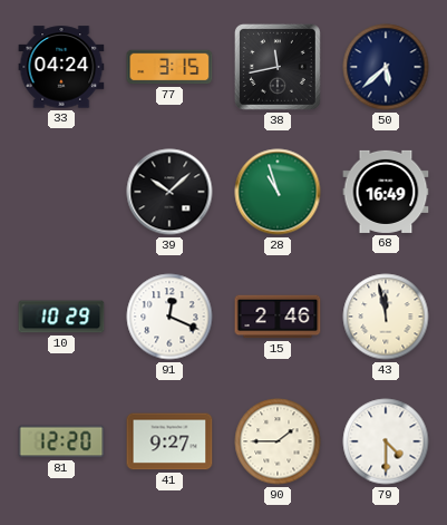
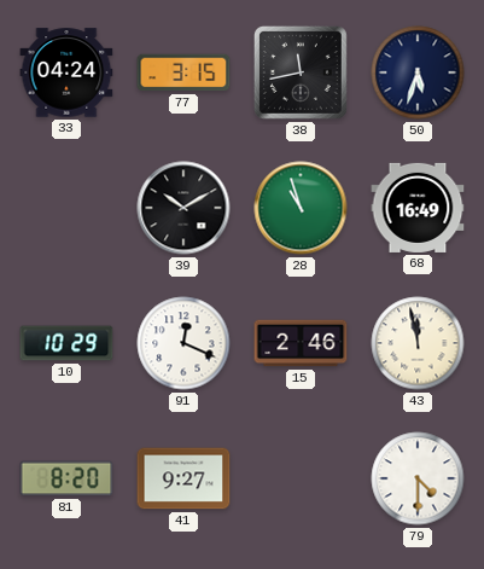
50: 5:38 -> 5:33
39: 10:08 -> 10:10
81: 12:20 -> 8:20
90: 1:45 -> none
